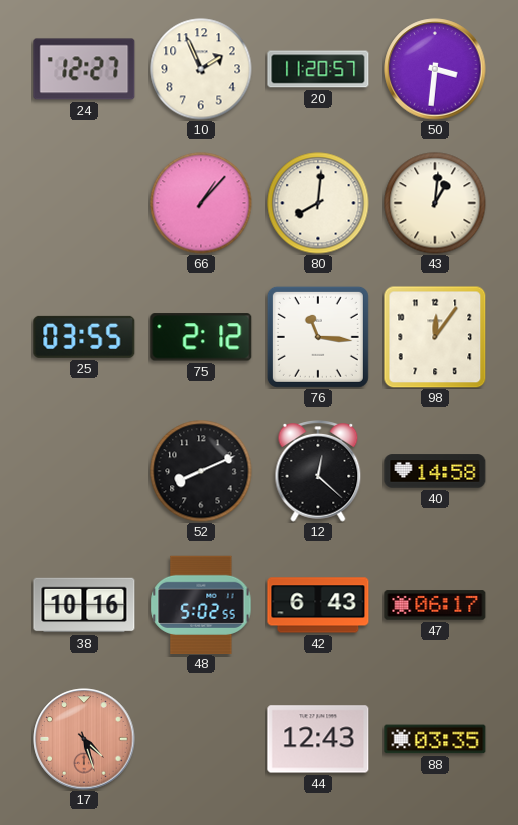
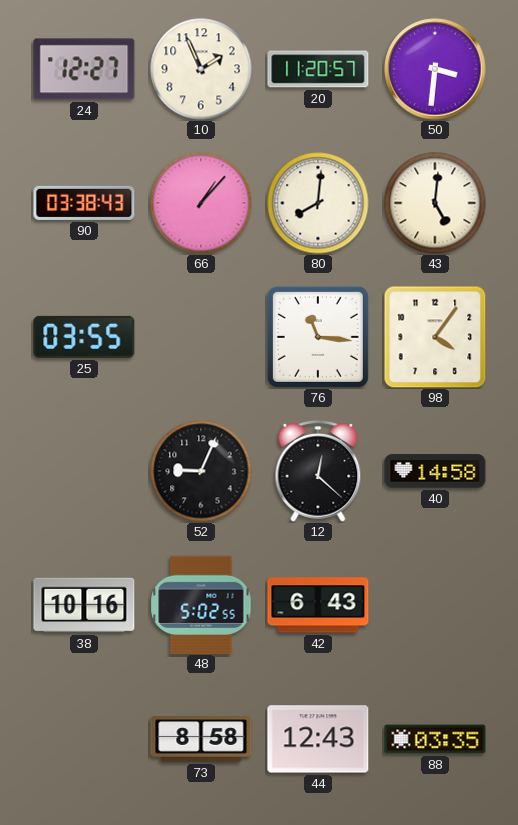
90: none -> 03:38
43: 1:01 -> 5:01
75: 2:12 -> none
98: 12:06 -> 4:06
52: 8:11 -> 9:04
47: 06:17 -> none
17: 4:27 -> none
73: none -> 8:58
